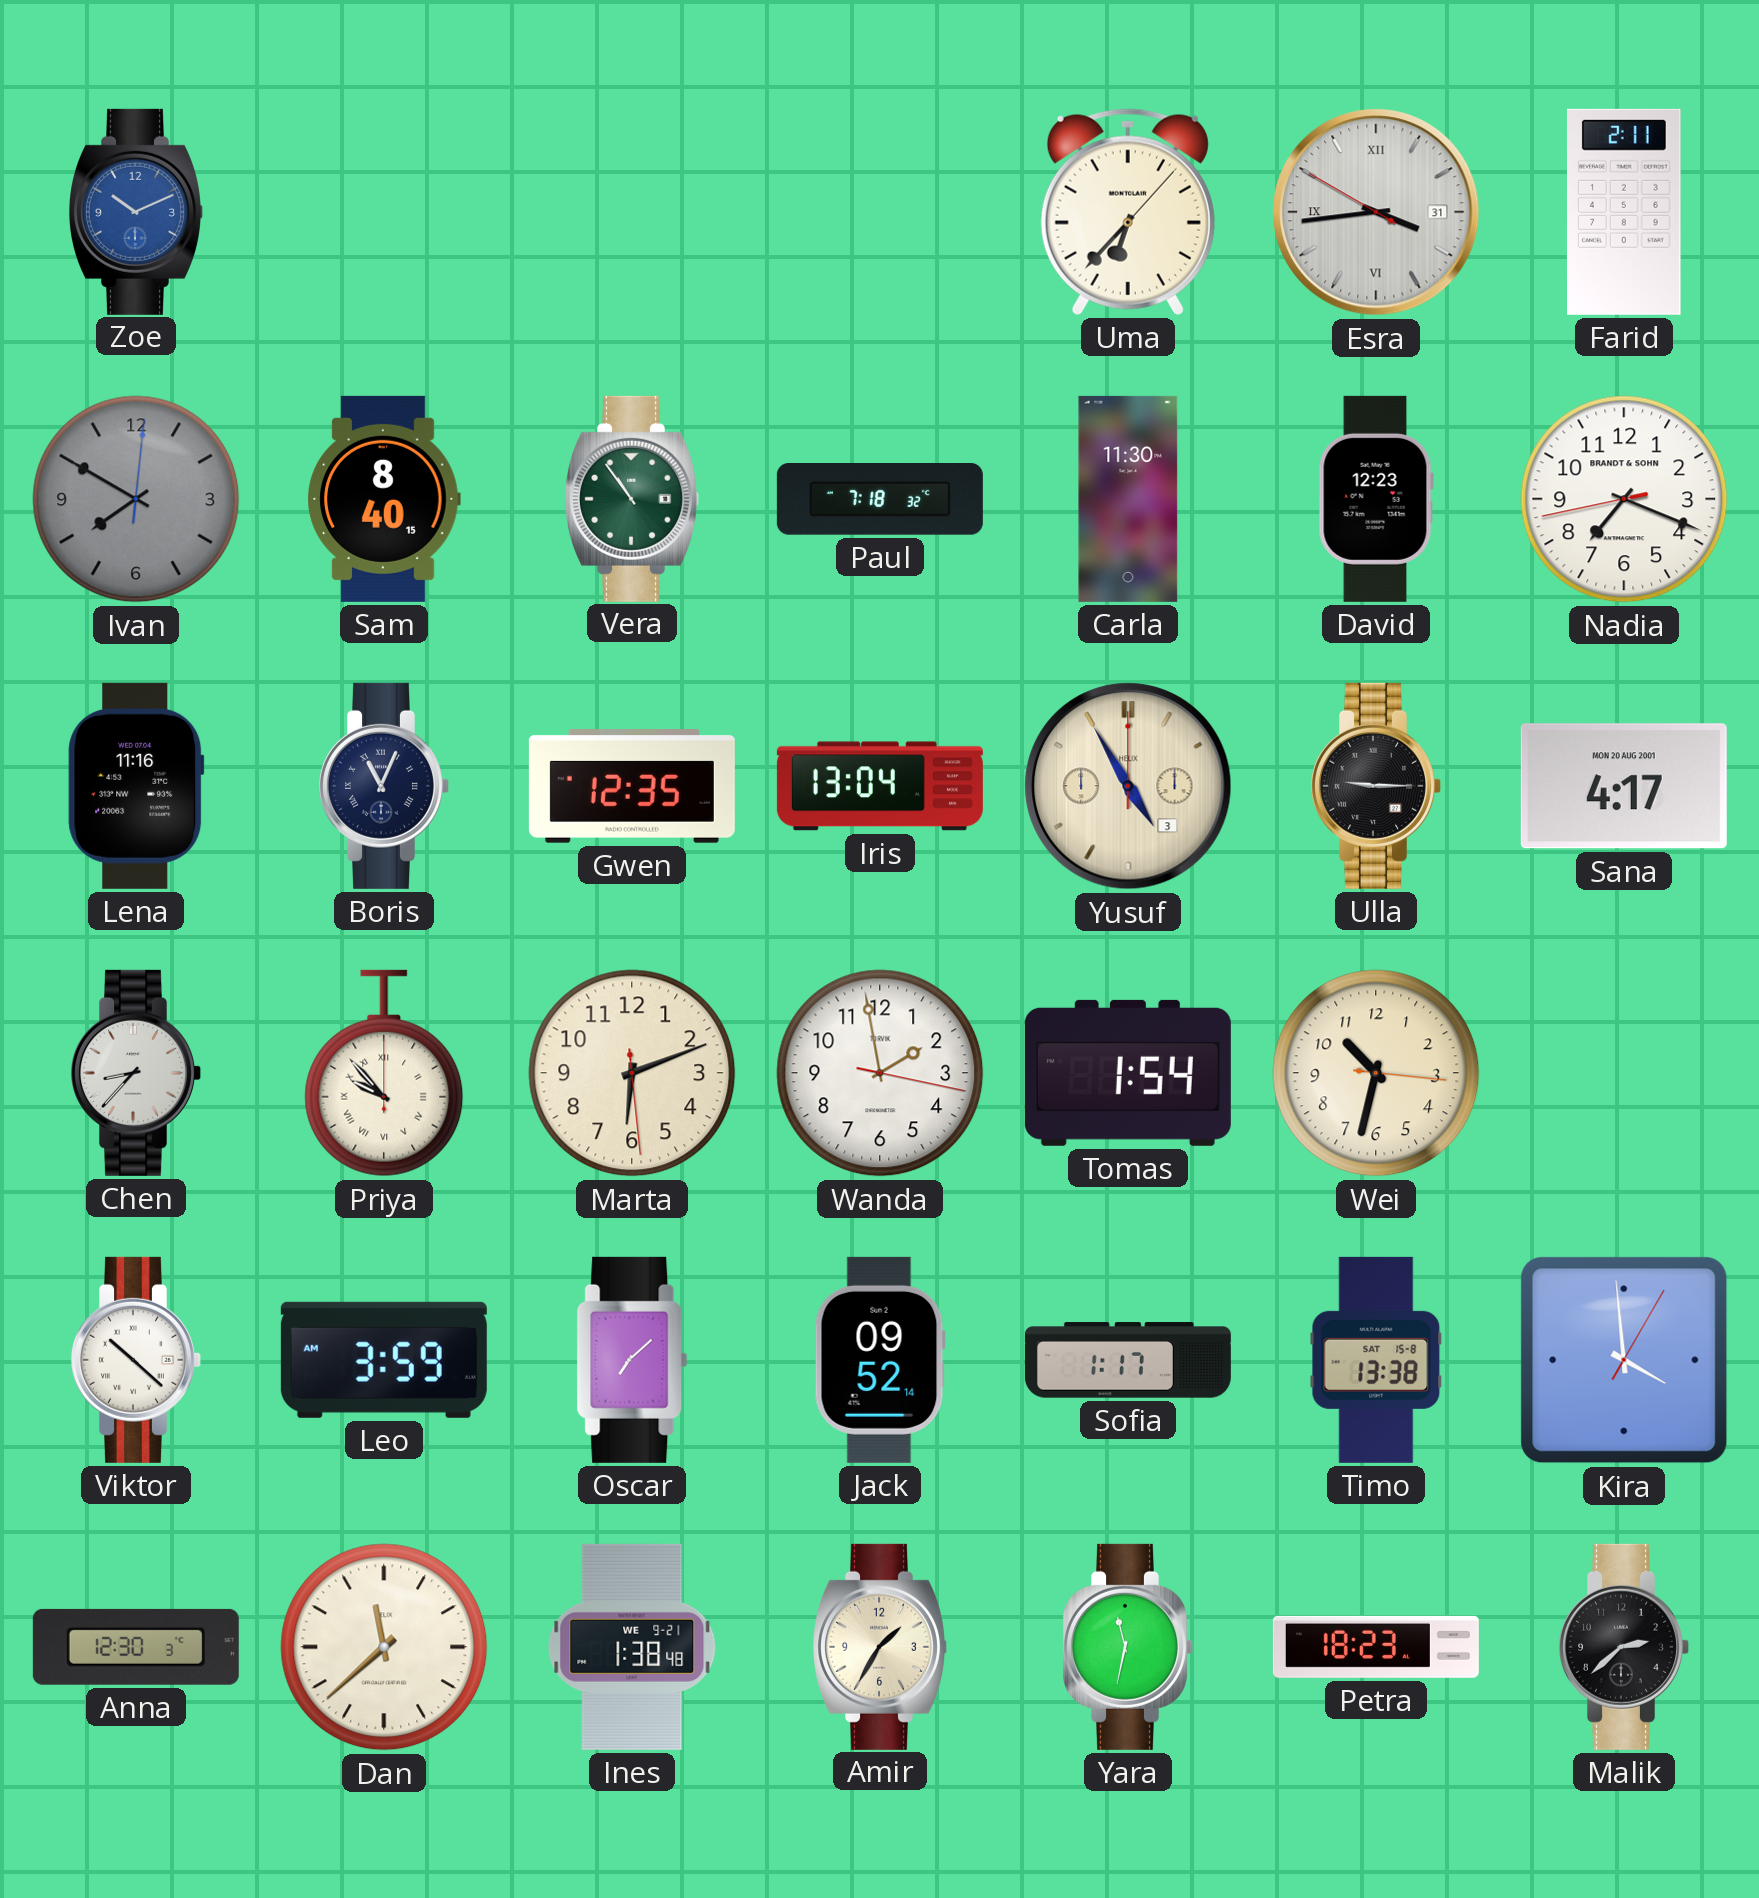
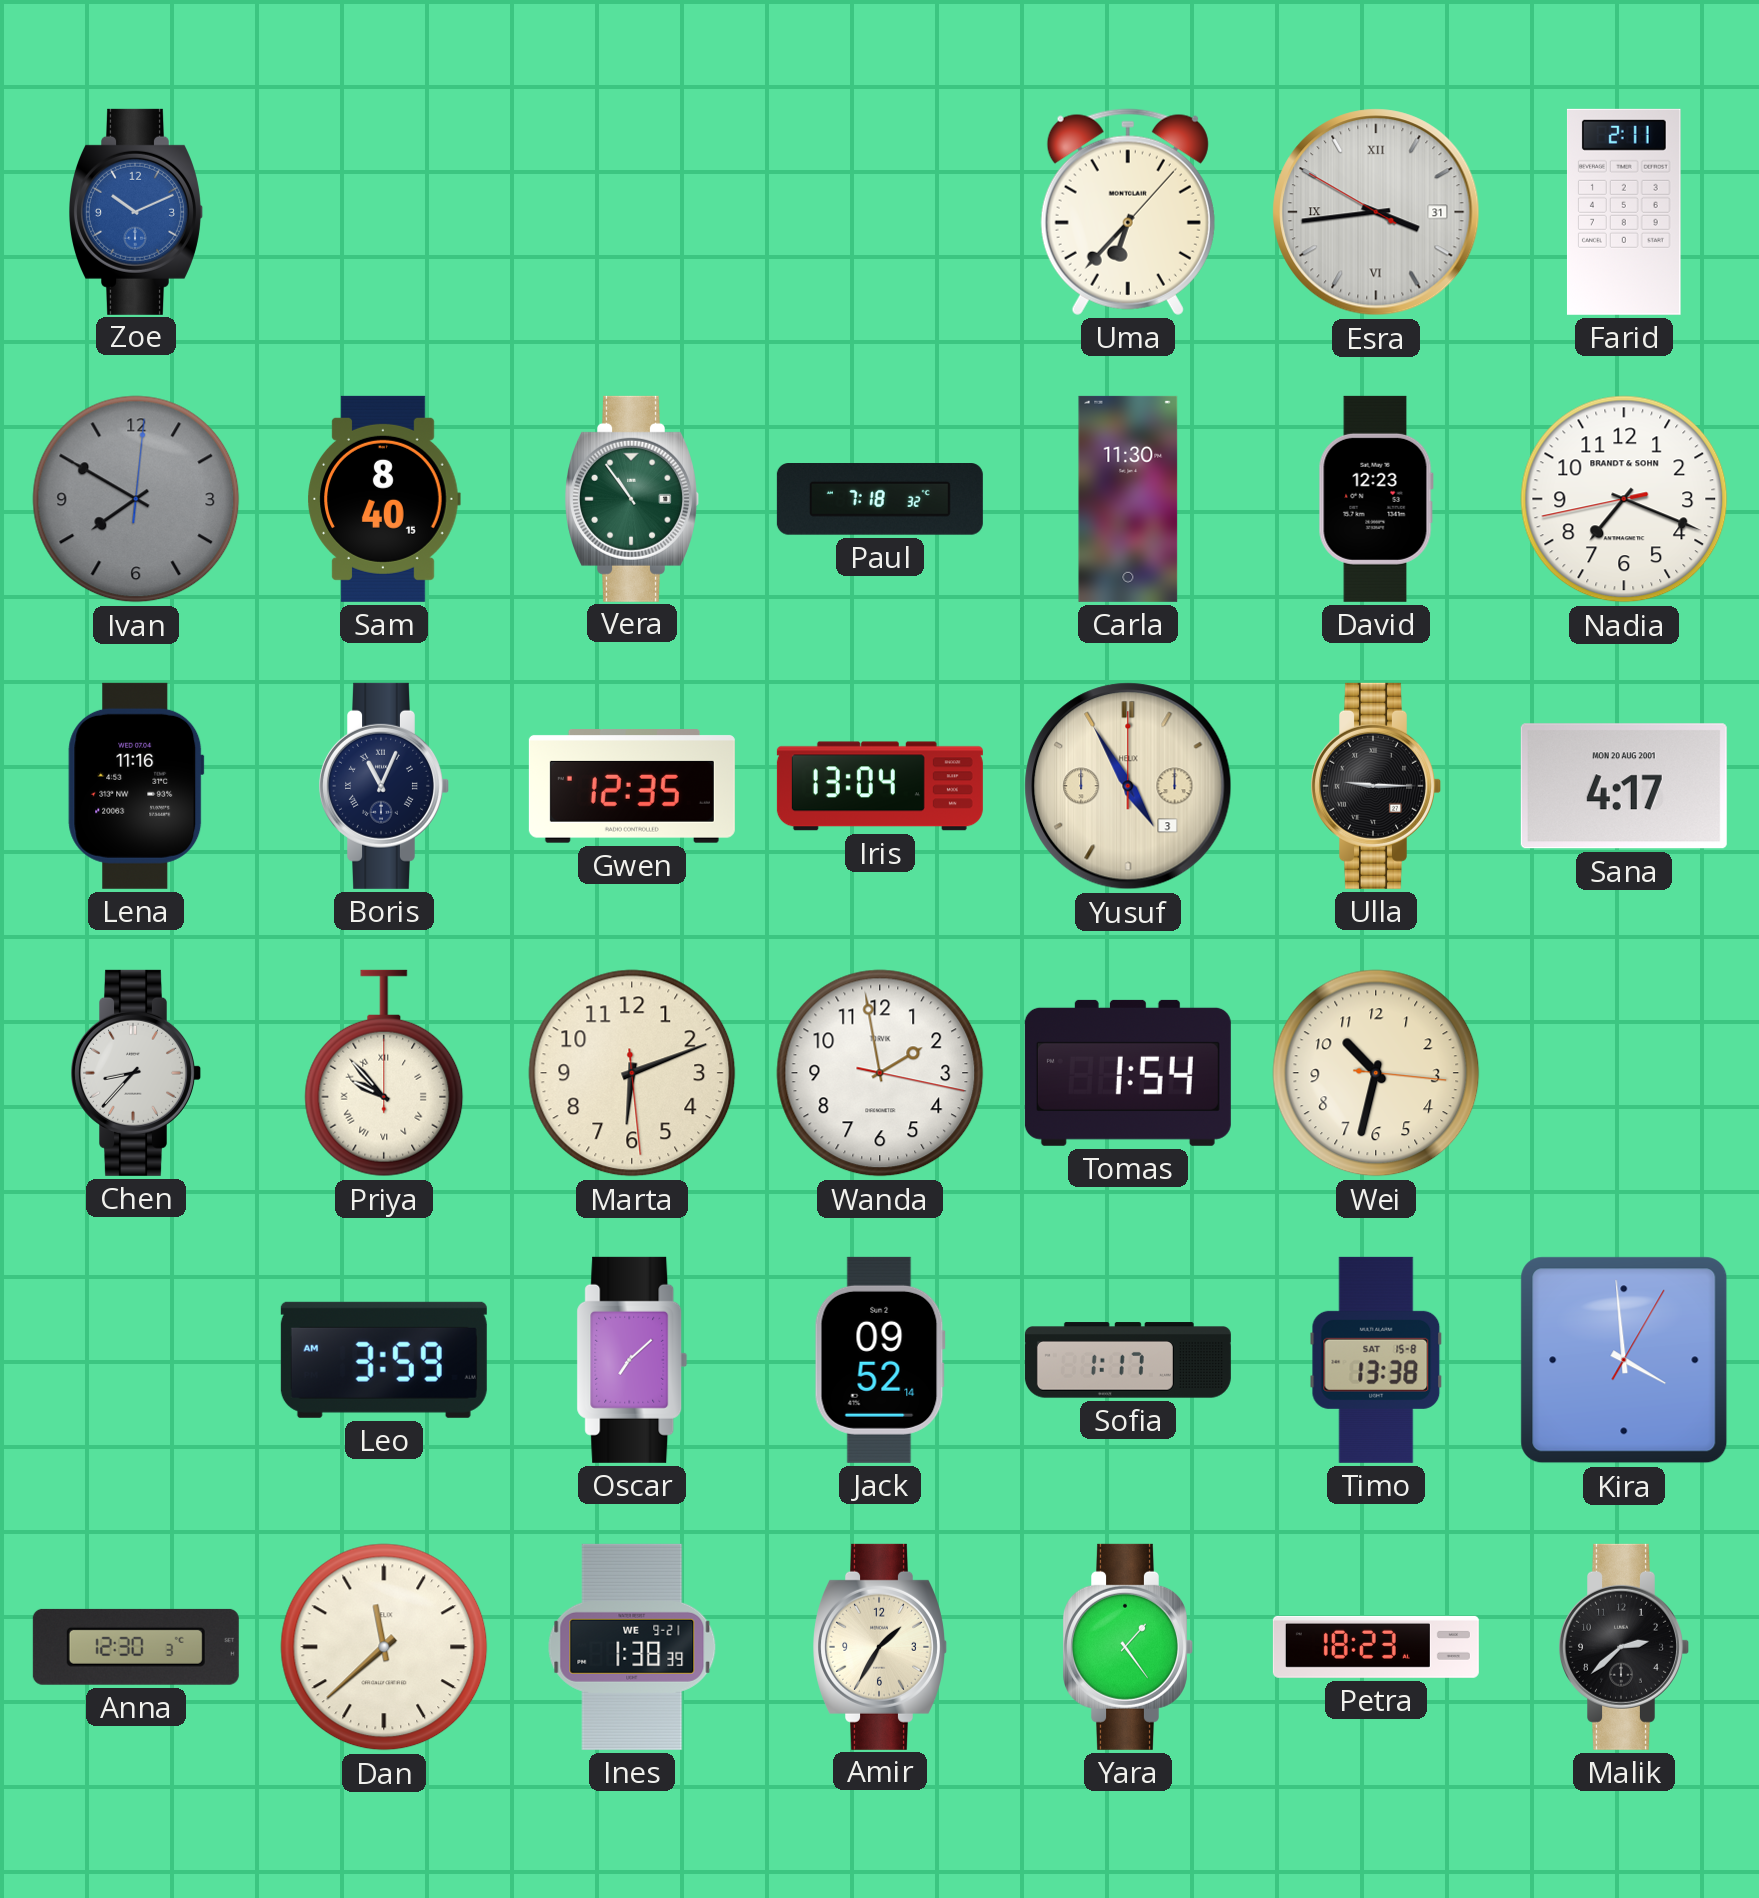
Viktor: 10:22 -> none
Ines: 1:38:48 -> 1:38:39
Yara: 11:32 -> 1:24
